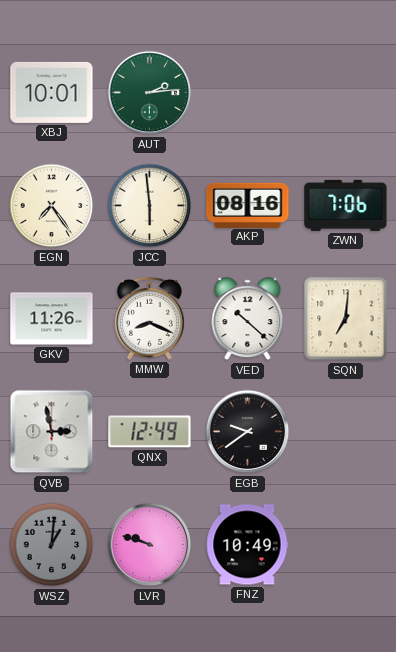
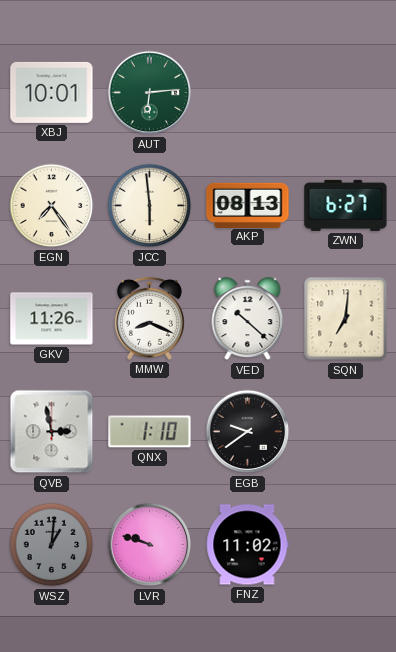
AUT: 2:14 -> 6:14
AKP: 08:16 -> 08:13
ZWN: 7:06 -> 6:27
QNX: 12:49 -> 1:10
FNZ: 10:49 -> 11:02
